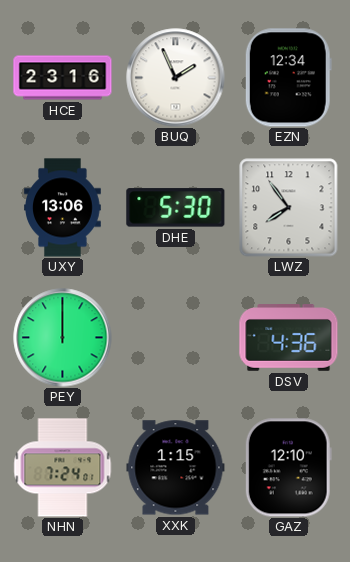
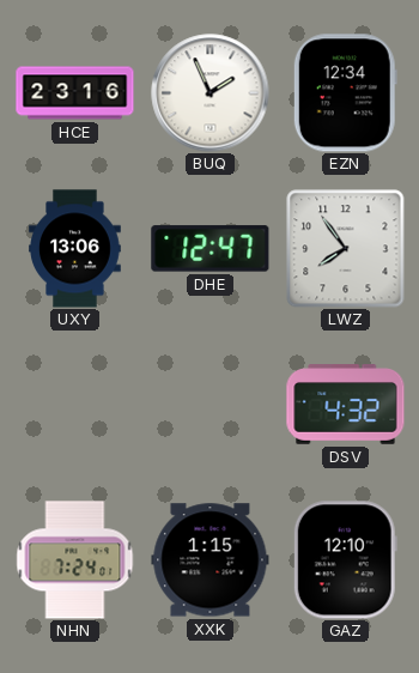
DHE: 5:30 -> 12:47
PEY: 12:00 -> none
DSV: 4:36 -> 4:32
